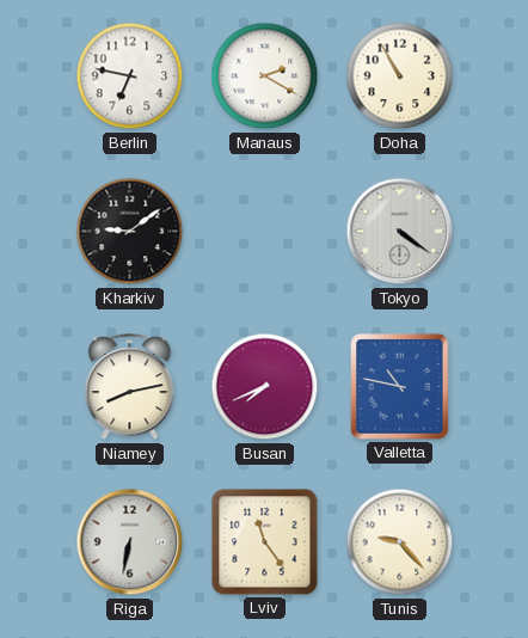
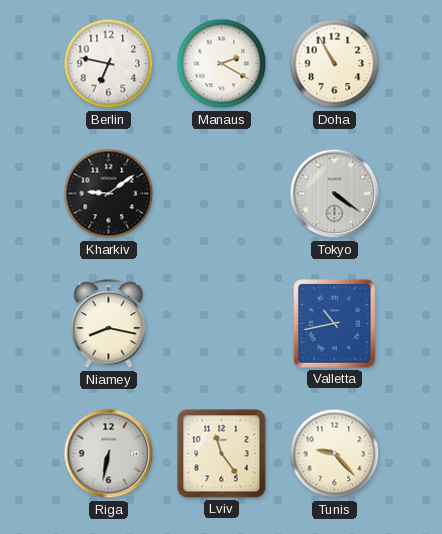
Niamey: 8:13 -> 8:17
Busan: 7:41 -> none
Valletta: 10:47 -> 10:43
